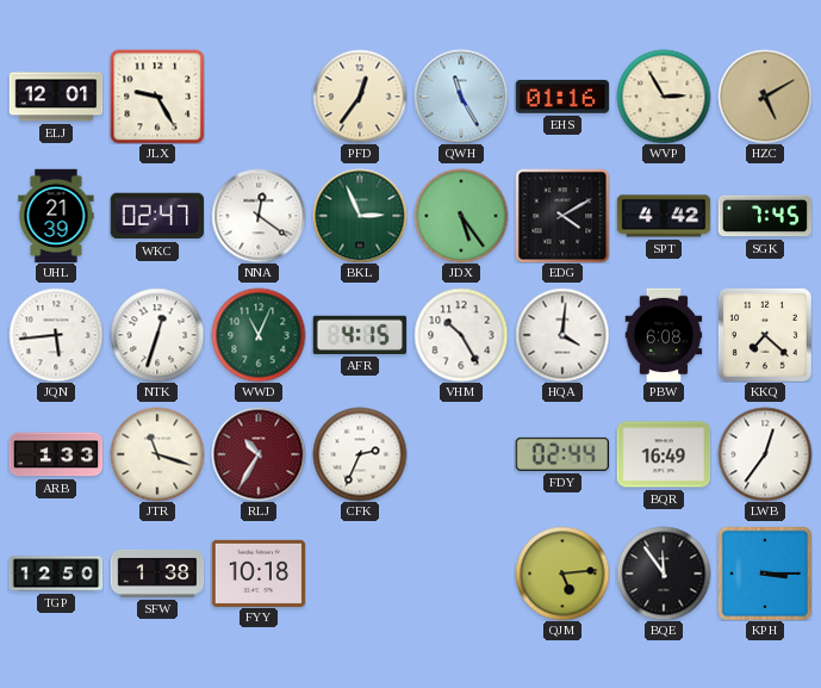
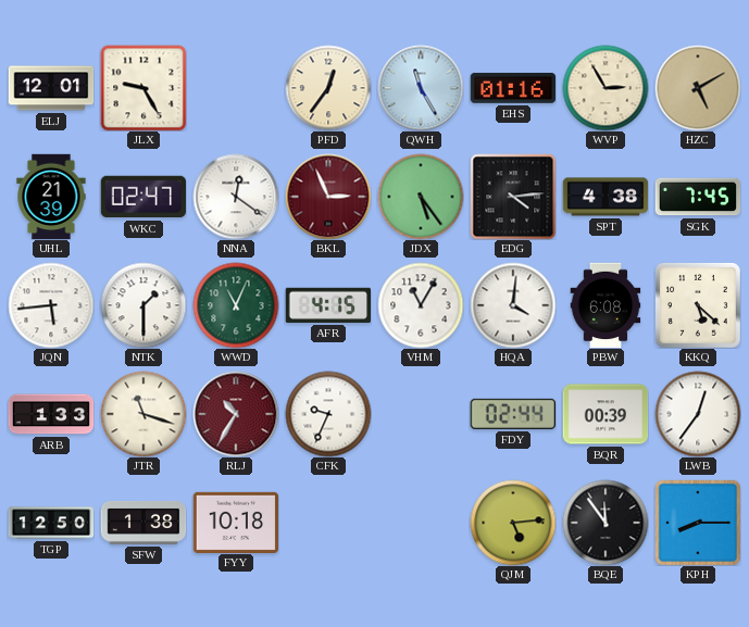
BKL dial: green -> burgundy
EDG: 4:10 -> 4:14
SPT: 4:42 -> 4:38
NTK: 12:33 -> 1:30
VHM: 10:25 -> 11:05
KKQ: 7:22 -> 5:22
CFK: 2:34 -> 9:34
BQR: 16:49 -> 00:39
KPH: 3:15 -> 8:15
